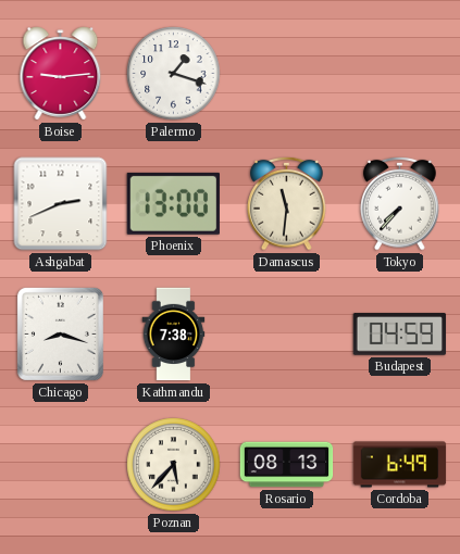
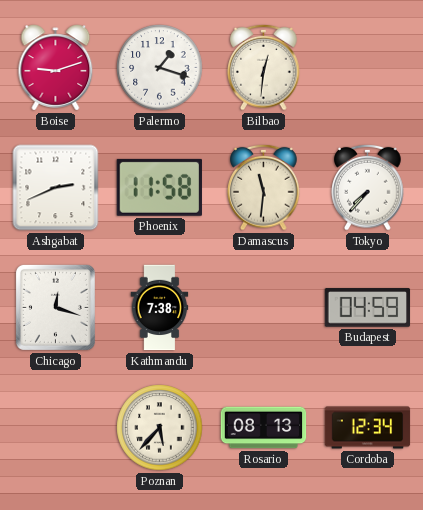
Boise: 9:14 -> 9:12
Bilbao: none -> 12:31
Phoenix: 13:00 -> 11:58
Chicago: 8:18 -> 12:18
Cordoba: 6:49 -> 12:34
